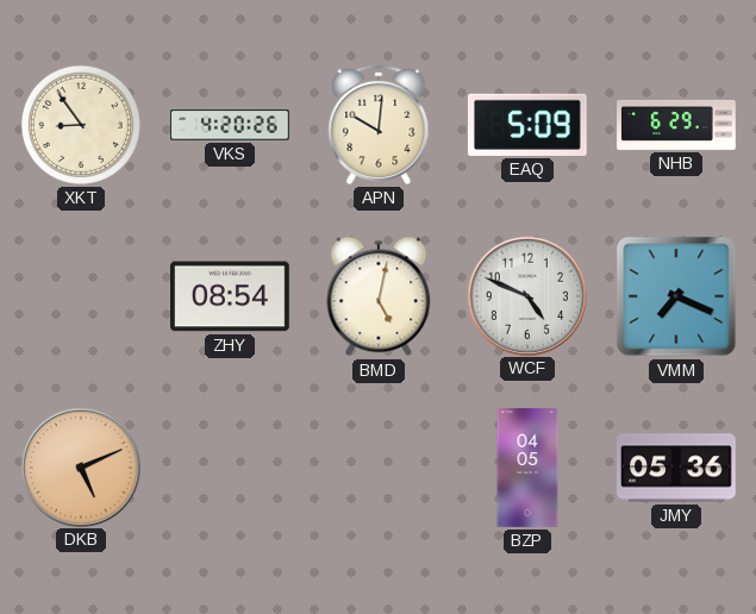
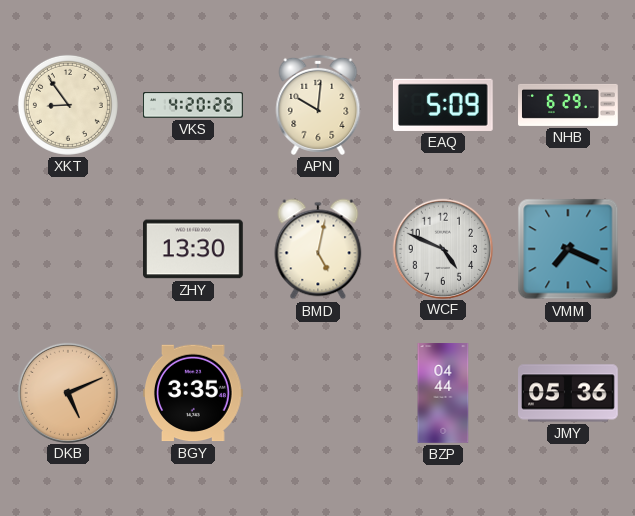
ZHY: 08:54 -> 13:30
BGY: none -> 3:35
BZP: 04:05 -> 04:44
